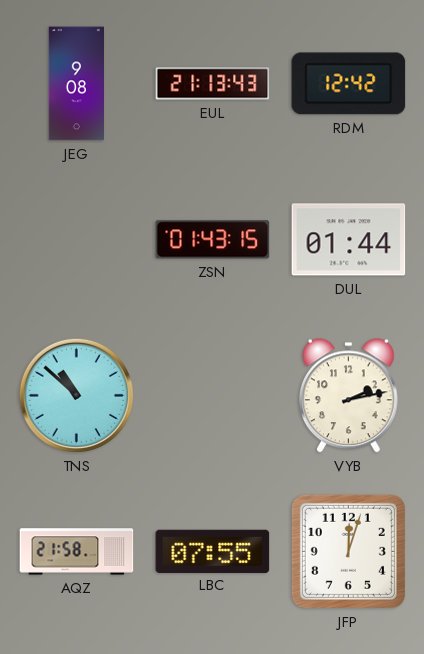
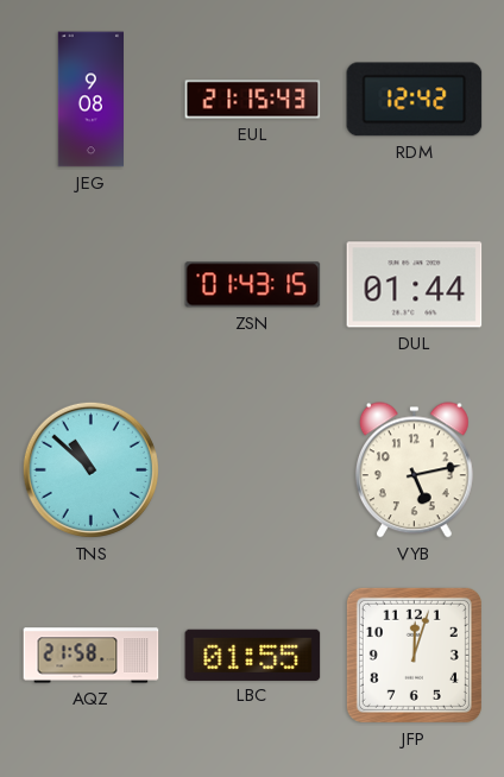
EUL: 21:13 -> 21:15
VYB: 2:13 -> 5:13
LBC: 07:55 -> 01:55
